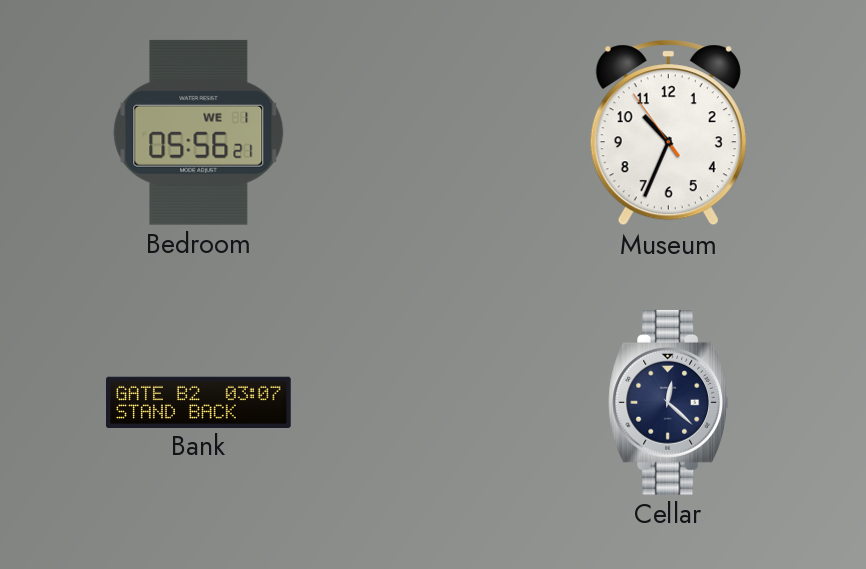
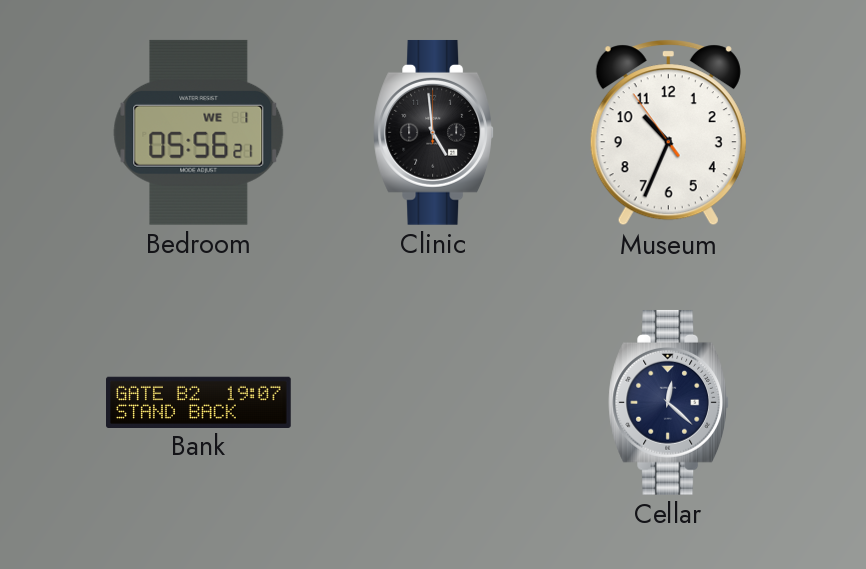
Clinic: none -> 4:59
Bank: 03:07 -> 19:07
